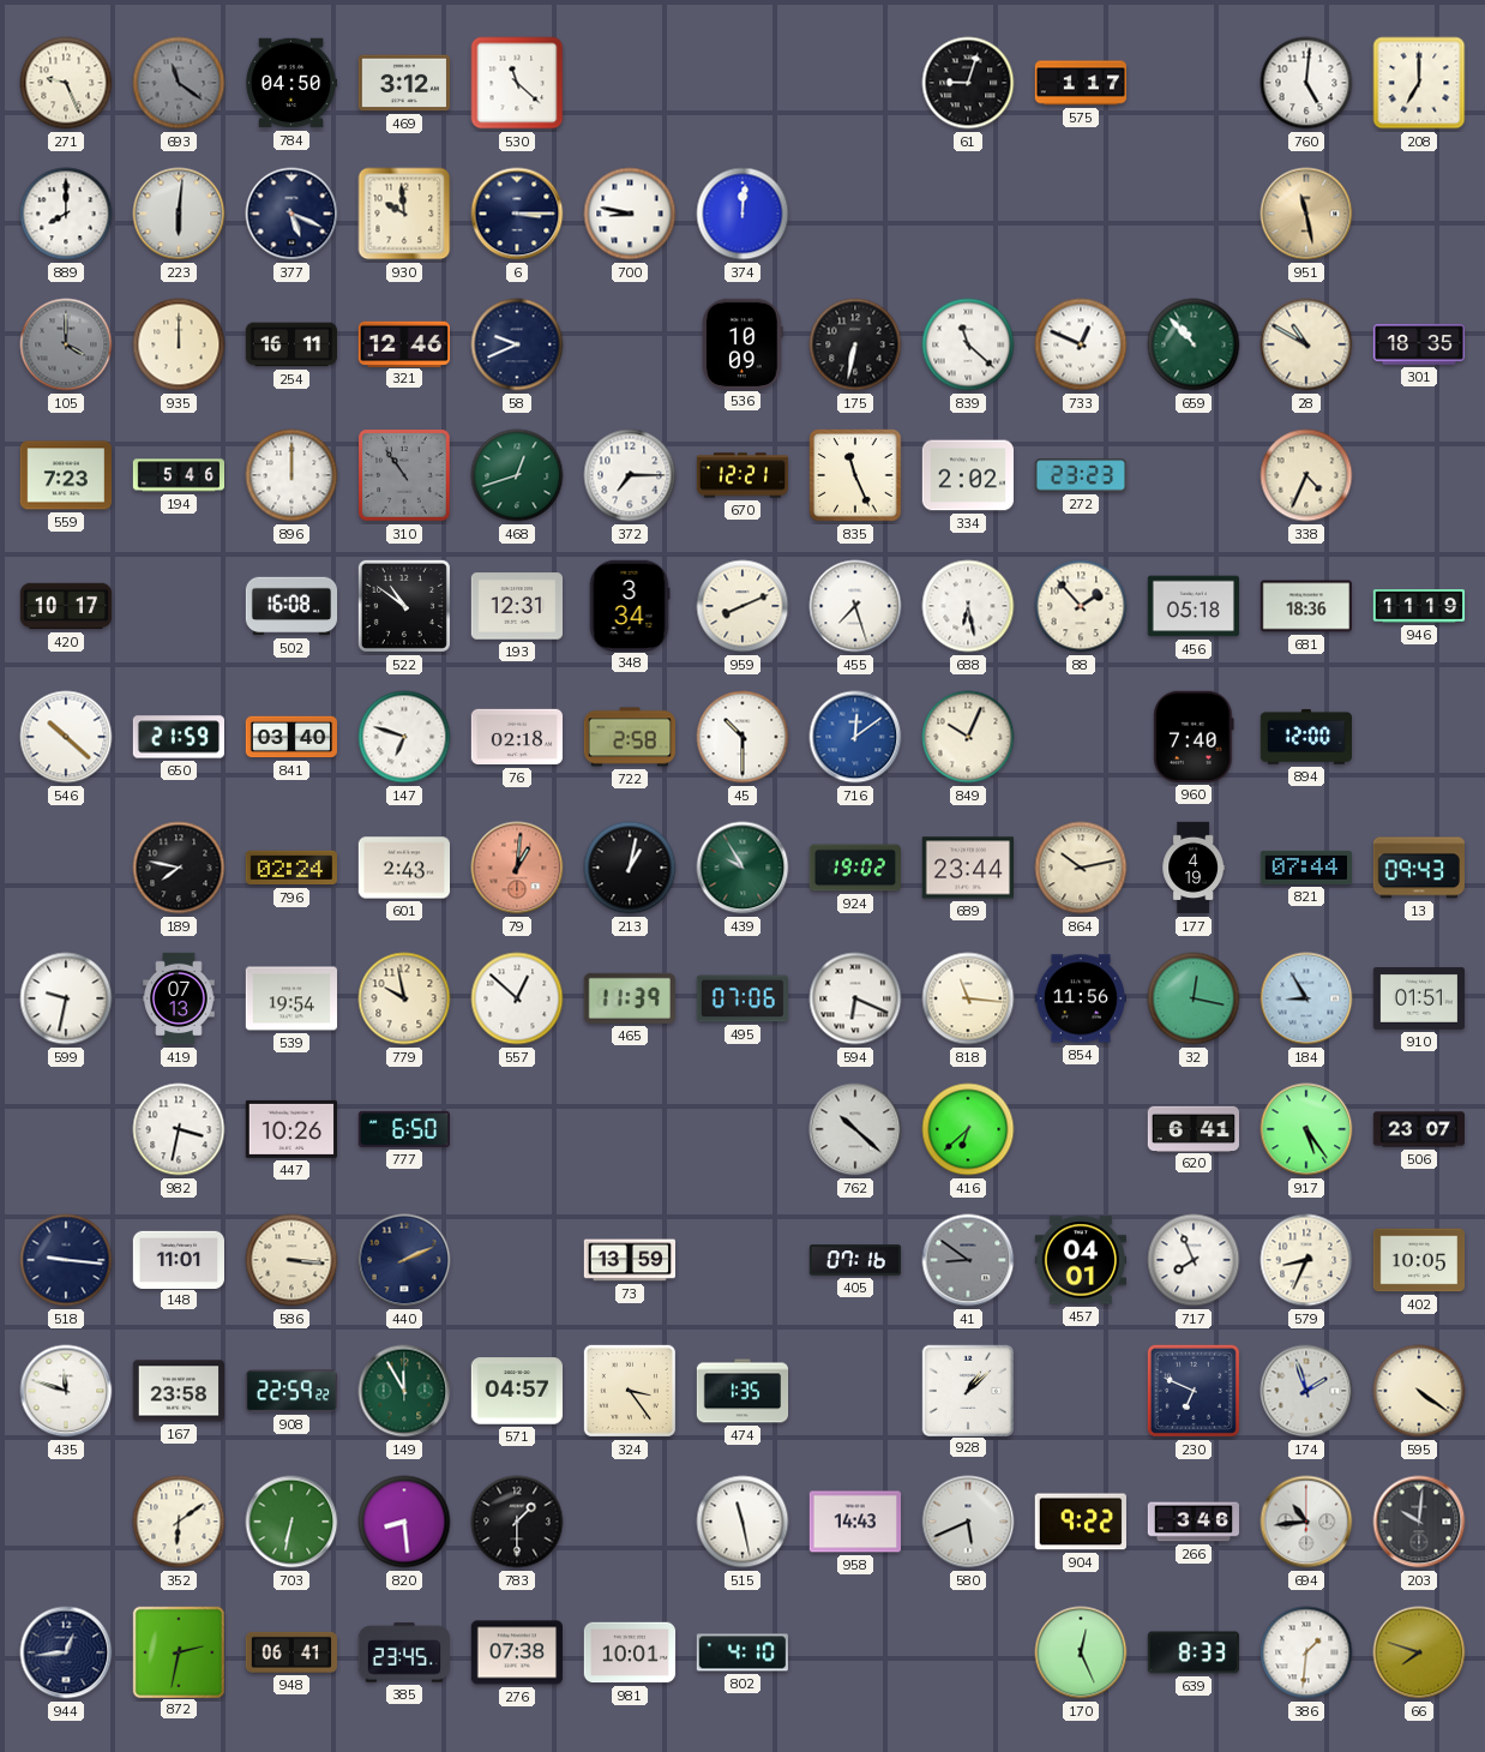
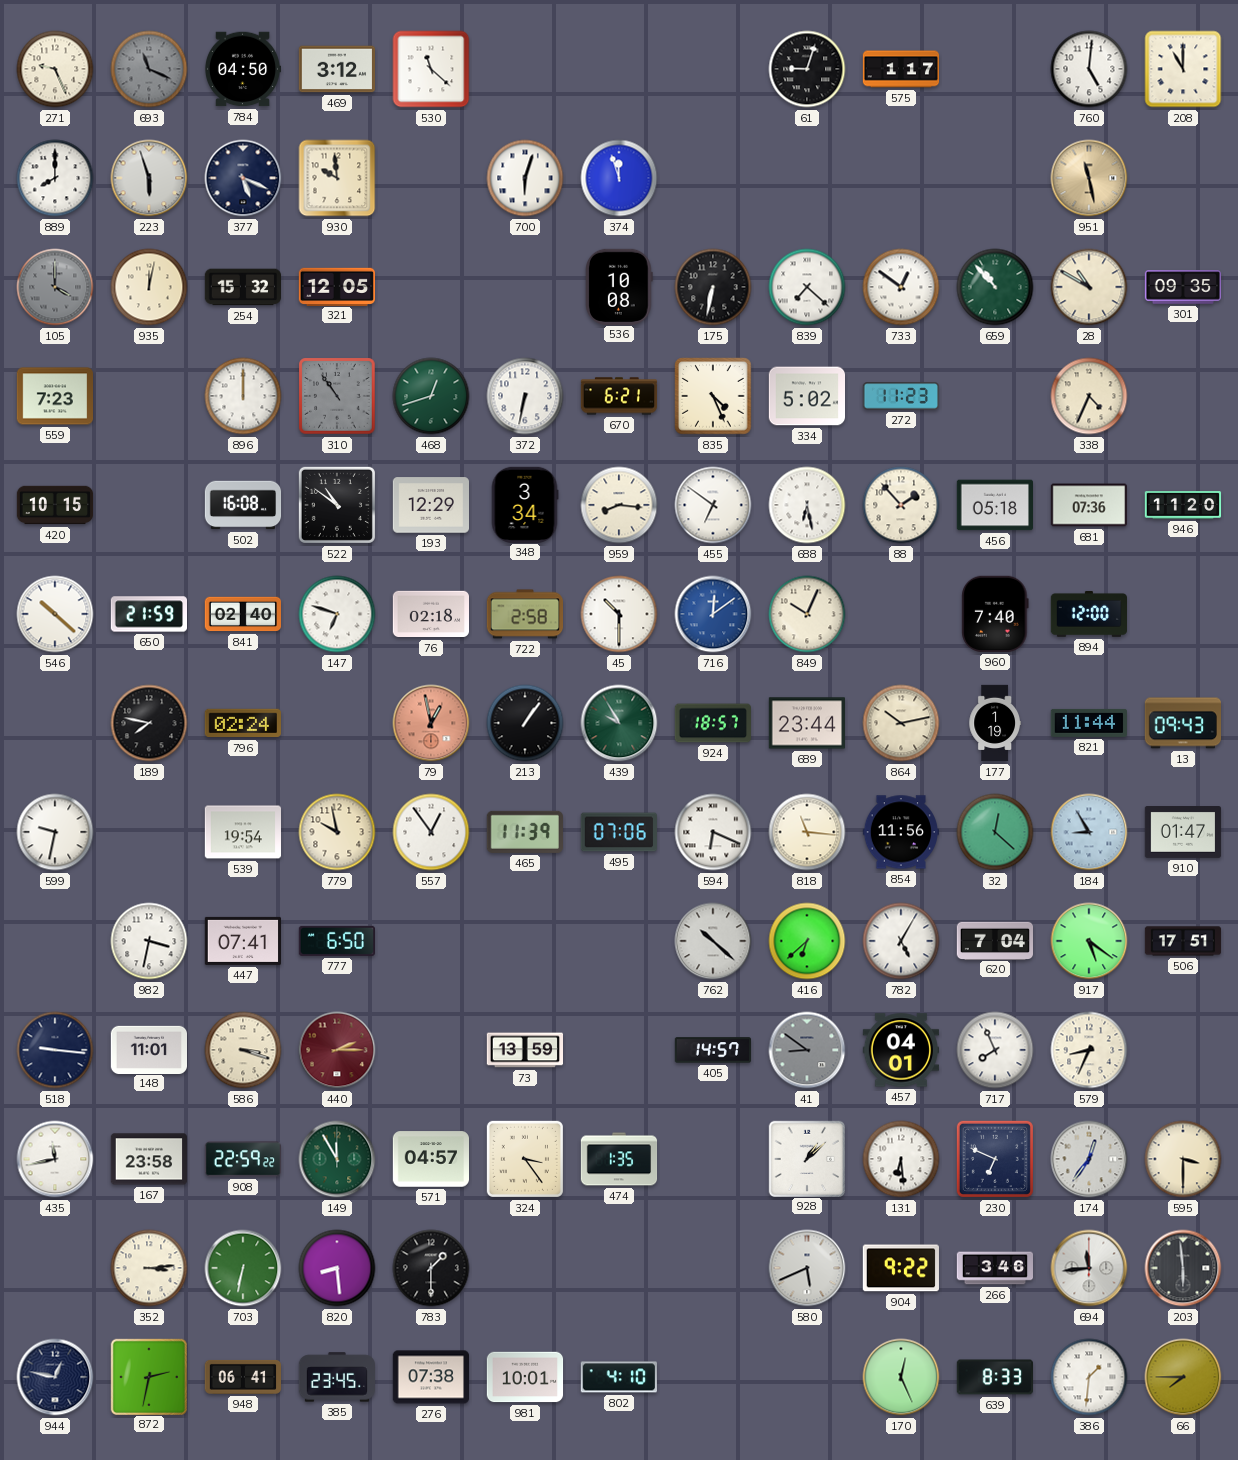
693: 11:21 -> 11:19
208: 7:00 -> 11:00
223: 6:01 -> 5:57
6: 3:15 -> none
700: 8:47 -> 6:03
374: 12:01 -> 11:57
935: 12:00 -> 12:02
254: 16:11 -> 15:32
321: 12:46 -> 12:05
58: 9:41 -> none
536: 10:09 -> 10:08
839: 11:22 -> 7:22
733: 12:49 -> 12:51
301: 18:35 -> 09:35
194: 5:46 -> none
372: 7:15 -> 6:32
670: 12:21 -> 6:21
835: 11:26 -> 4:26
334: 2:02 -> 5:02
272: 23:23 -> 11:23
420: 10:17 -> 10:15
193: 12:31 -> 12:29
959: 8:11 -> 8:16
455: 7:27 -> 6:51
681: 18:36 -> 07:36
946: 11:19 -> 11:20
841: 03:40 -> 02:40
601: 2:43 -> none
79: 1:01 -> 12:58
213: 1:02 -> 1:06
924: 19:02 -> 18:57
177: 4:19 -> 1:19
821: 07:44 -> 11:44
419: 07:13 -> none
557: 12:52 -> 12:54
32: 12:17 -> 12:22
910: 01:51 -> 01:47
447: 10:26 -> 07:41
782: none -> 5:05
620: 6:41 -> 7:04
917: 5:24 -> 5:21
506: 23:07 -> 17:51
586: 3:16 -> 3:18
440: 2:11 -> 2:15
440 dial: navy -> burgundy
405: 07:16 -> 14:57
402: 10:05 -> none
435: 11:48 -> 11:43
131: none -> 6:29
174: 1:57 -> 12:36
595: 4:21 -> 3:30
352: 6:09 -> 3:14
515: 11:28 -> none
958: 14:43 -> none
694: 10:44 -> 11:44
203: 10:01 -> 5:59
944: 12:44 -> 12:47
66: 7:48 -> 7:45
